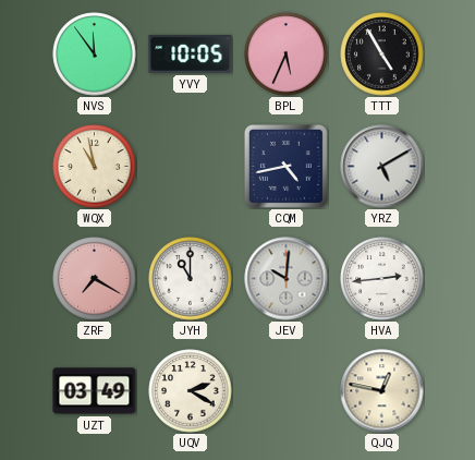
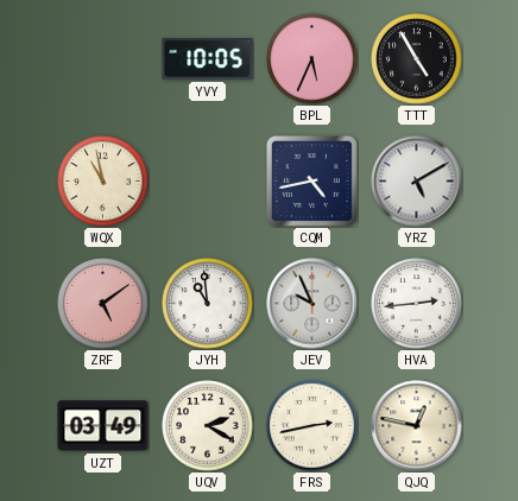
NVS: 11:54 -> none
ZRF: 7:20 -> 5:09
JYH: 11:00 -> 10:59
JEV: 10:01 -> 9:56
FRS: none -> 2:43
